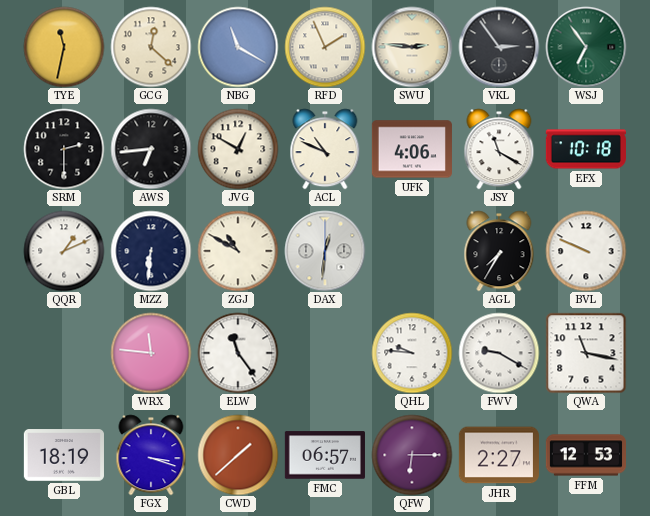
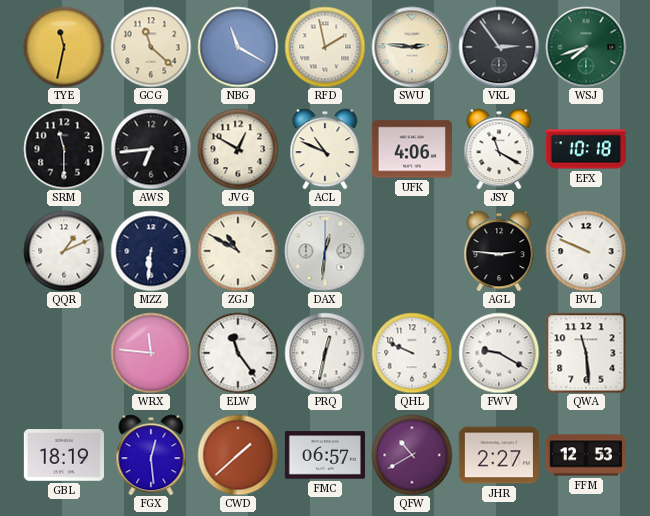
GCG: 12:22 -> 11:22
RFD: 1:56 -> 1:58
WSJ: 6:54 -> 7:42
SRM: 2:30 -> 11:30
AGL: 7:35 -> 2:46
PRQ: none -> 12:32
QHL: 9:46 -> 9:49
QWA: 11:17 -> 11:29
FGX: 3:18 -> 12:29
QFW: 6:15 -> 10:40
